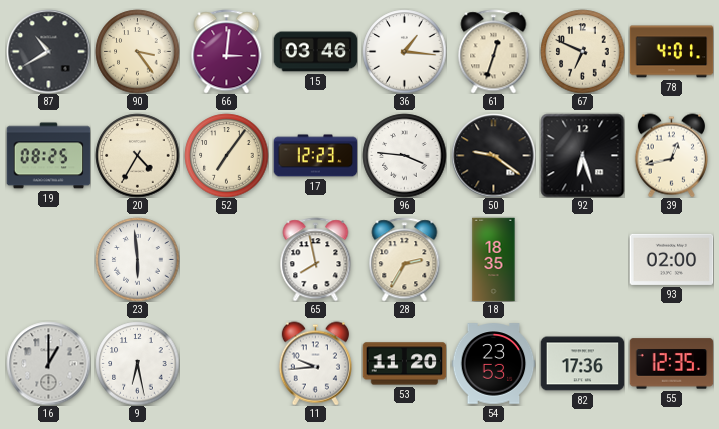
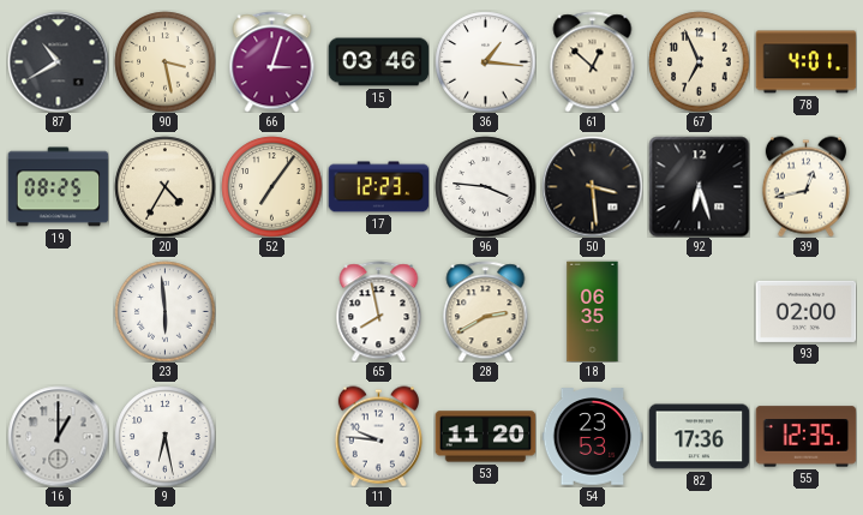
90: 3:24 -> 3:28
66: 3:01 -> 3:03
61: 12:33 -> 12:52
67: 6:49 -> 6:56
50: 9:21 -> 3:29
28: 2:35 -> 2:40
18: 18:35 -> 06:35
11: 9:44 -> 9:46
